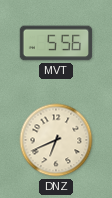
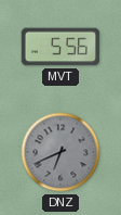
DNZ dial: cream -> grey
